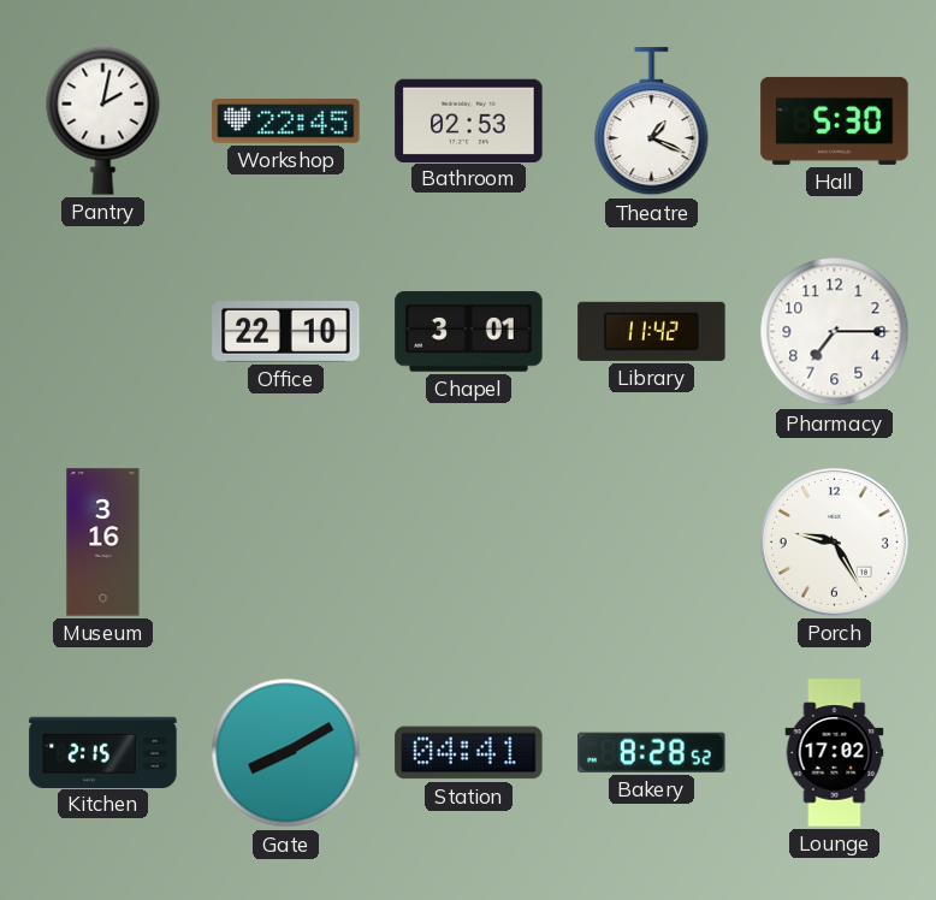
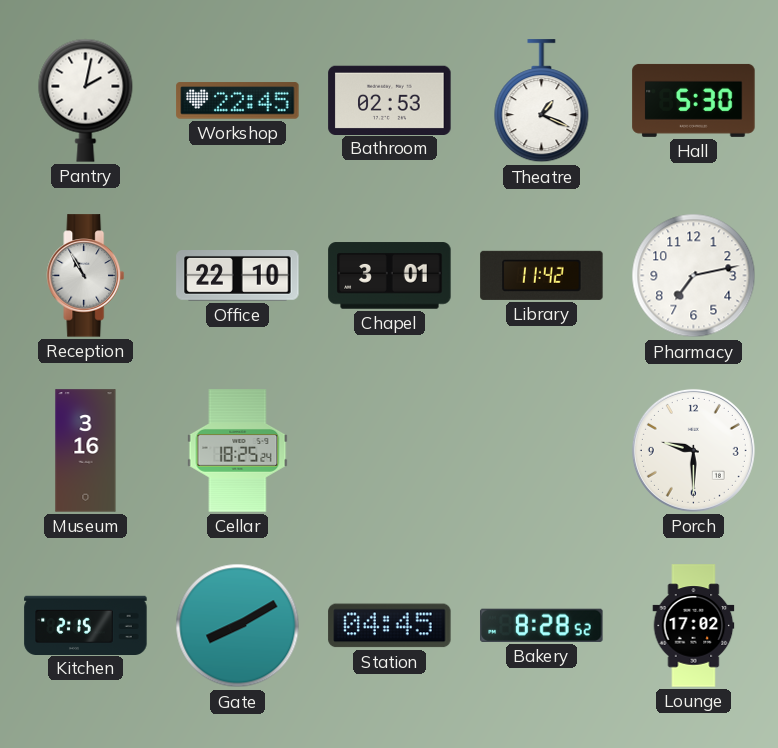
Reception: none -> 10:55
Pharmacy: 7:15 -> 7:13
Cellar: none -> 18:25
Porch: 9:25 -> 9:30
Station: 04:41 -> 04:45
